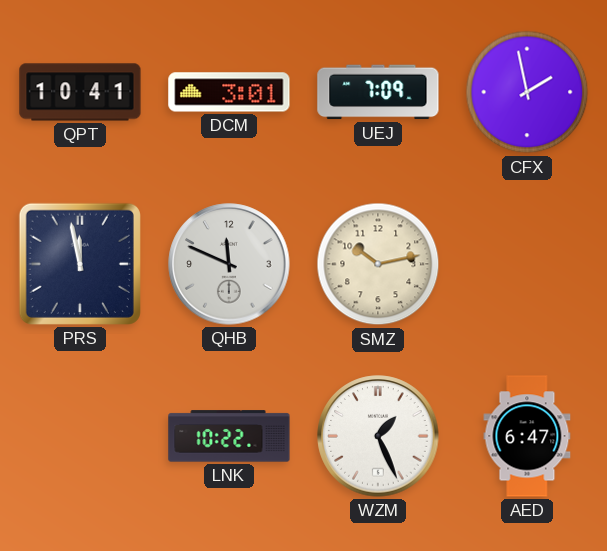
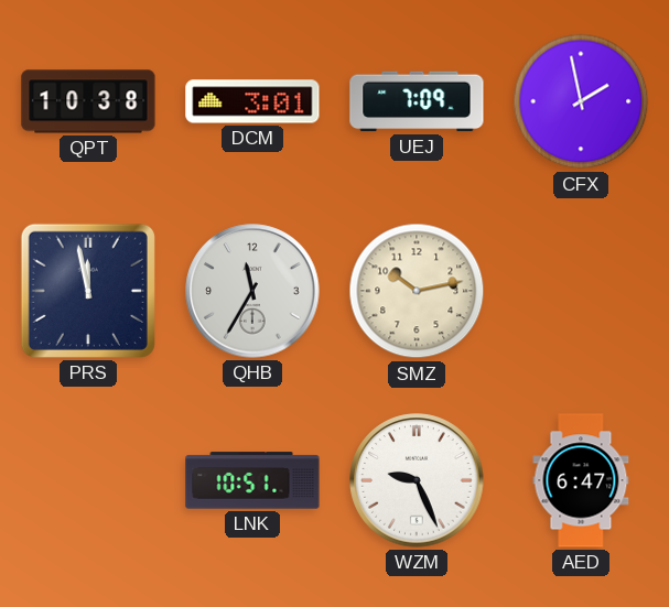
QPT: 10:41 -> 10:38
QHB: 11:49 -> 11:35
LNK: 10:22 -> 10:51
WZM: 1:26 -> 9:26
